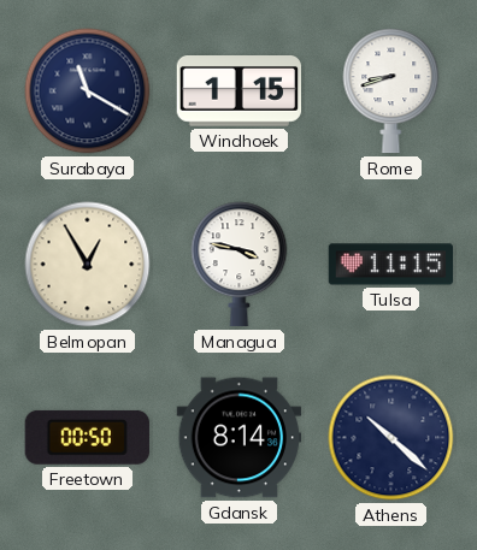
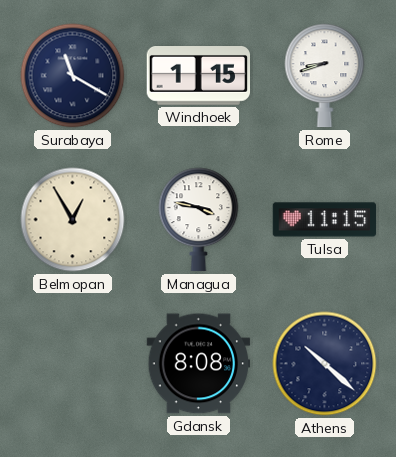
Freetown: 00:50 -> none
Gdansk: 8:14 -> 8:08
